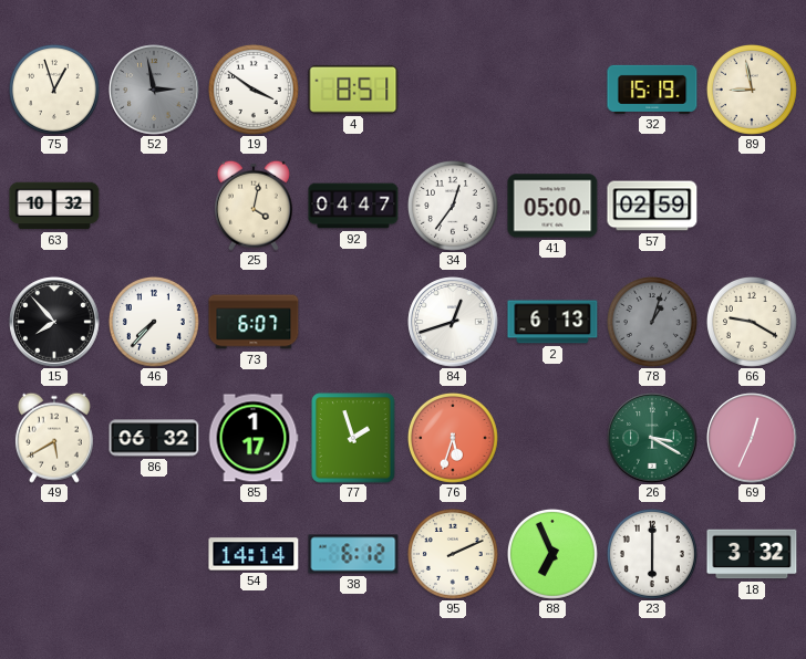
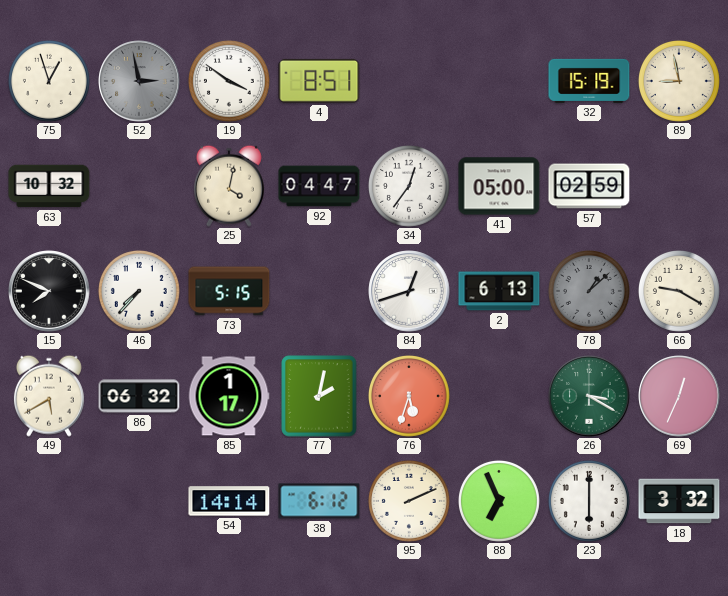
15: 7:53 -> 7:49
73: 6:07 -> 5:15
78: 1:03 -> 1:08
77: 1:57 -> 2:02
